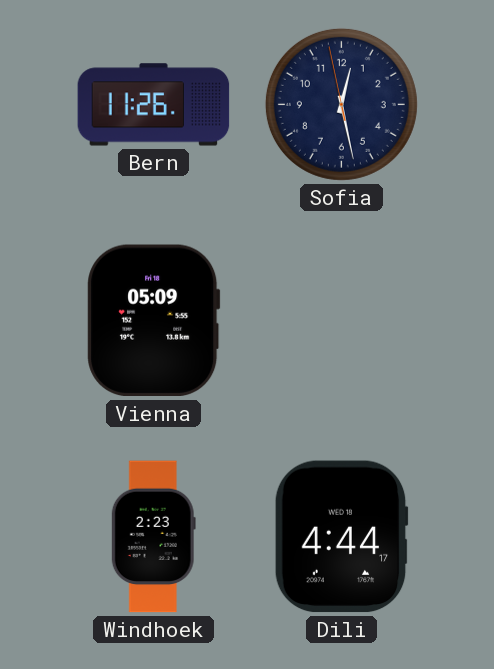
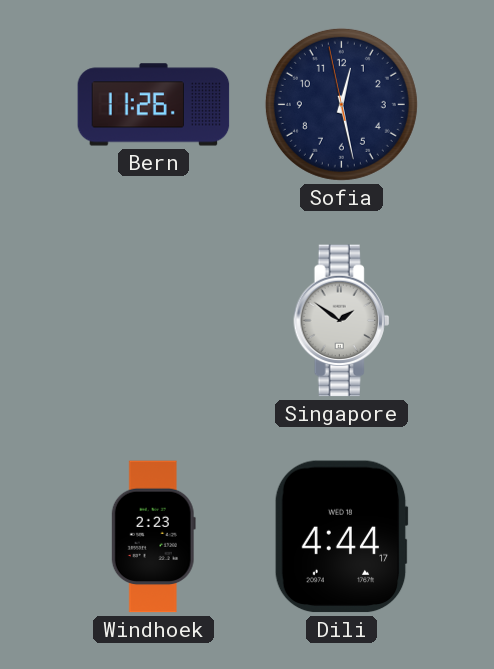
Vienna: 05:09 -> none
Singapore: none -> 1:51
